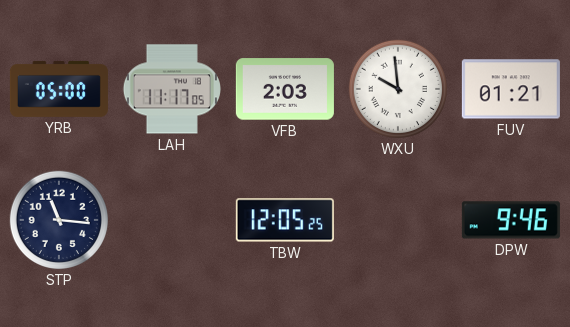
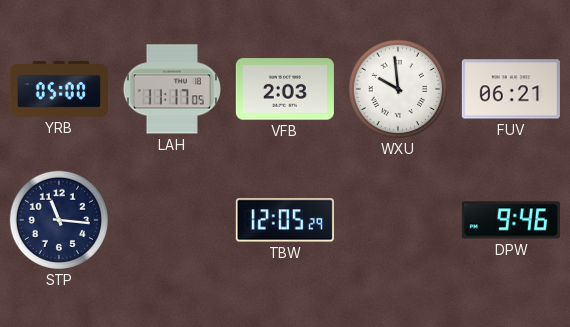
FUV: 01:21 -> 06:21
TBW: 12:05:25 -> 12:05:29
